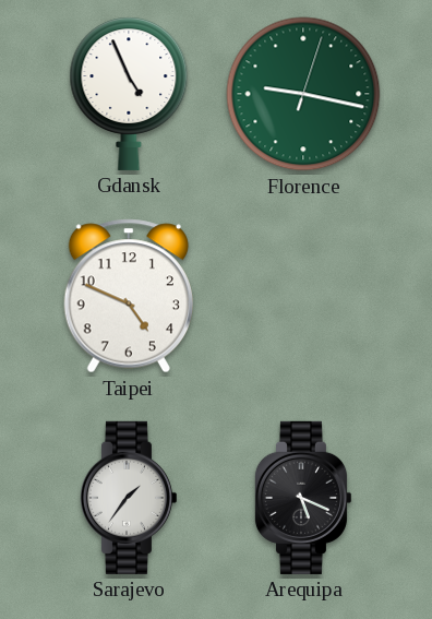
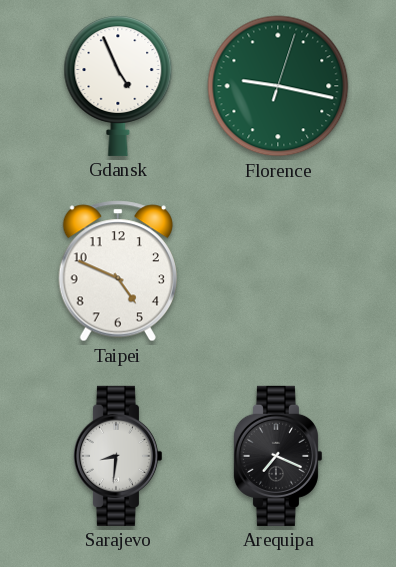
Sarajevo: 1:36 -> 8:31
Arequipa: 5:19 -> 7:19
